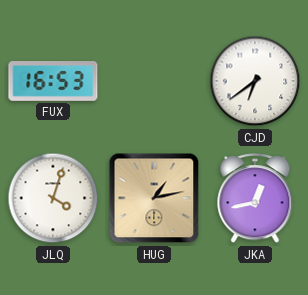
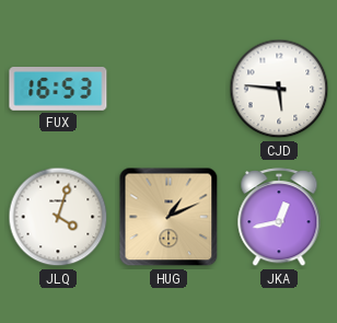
CJD: 6:39 -> 5:46
HUG: 1:13 -> 1:11
